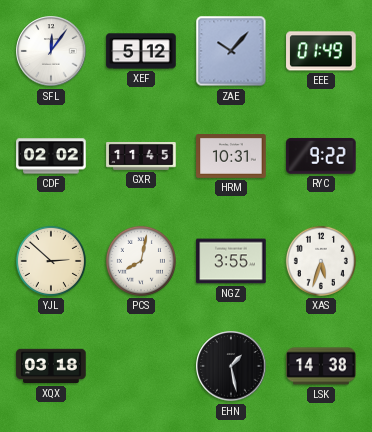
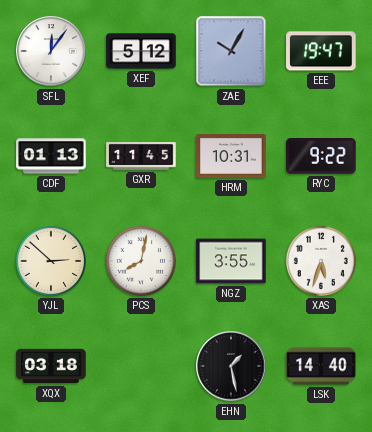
ZAE: 10:07 -> 10:05
EEE: 01:49 -> 19:47
CDF: 02:02 -> 01:13
LSK: 14:38 -> 14:40
